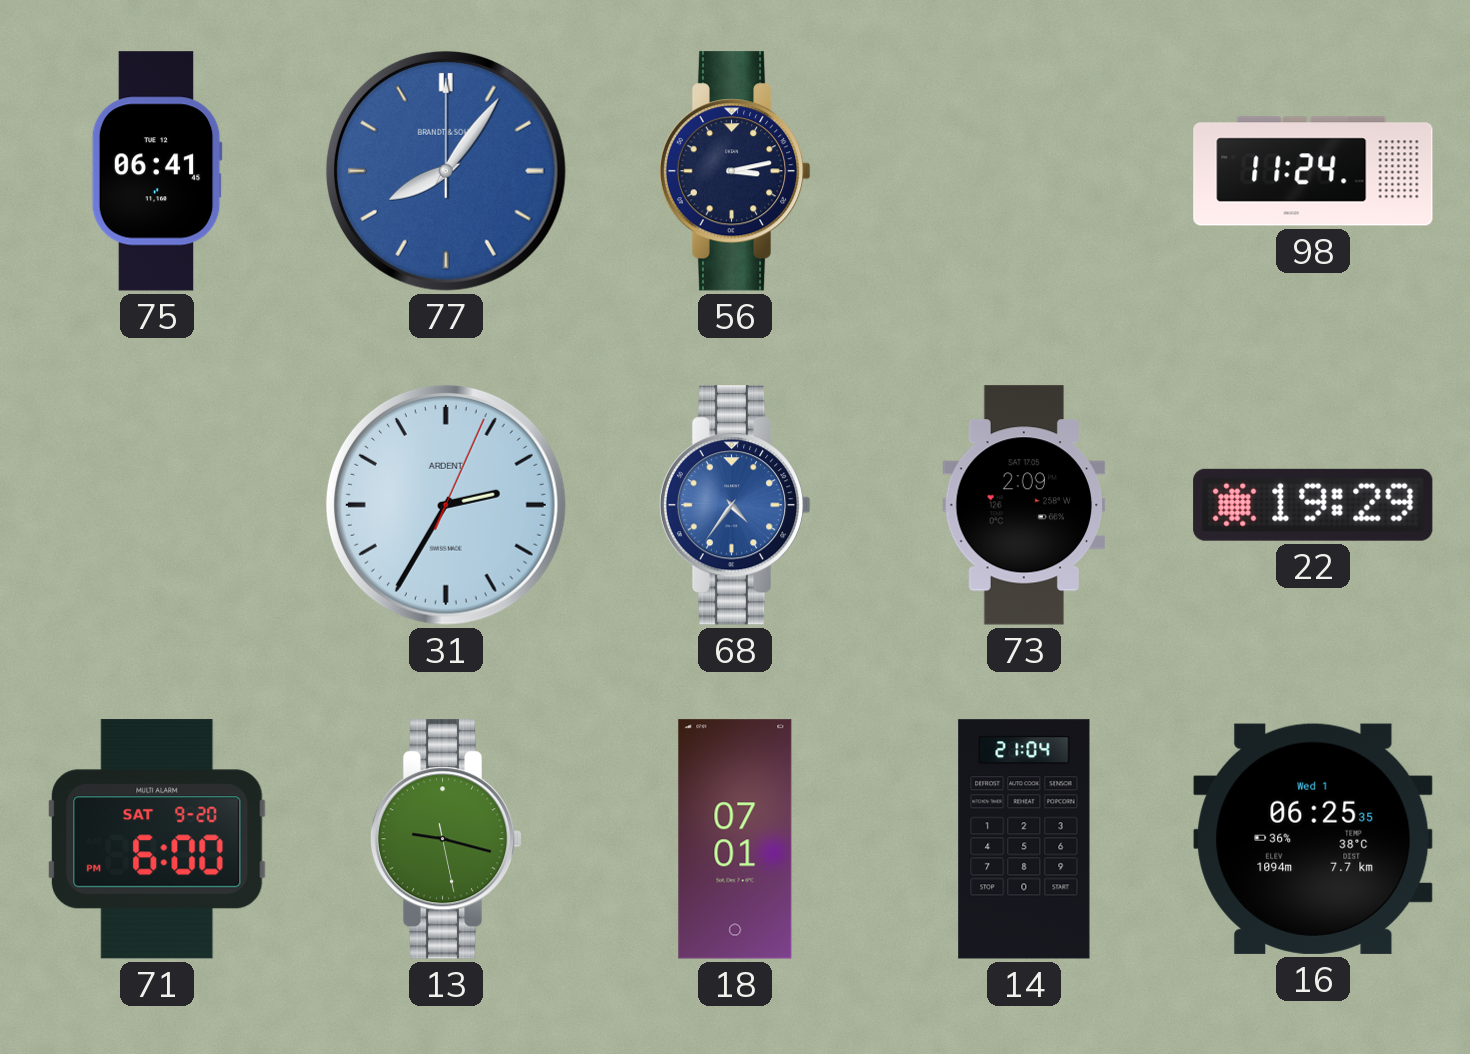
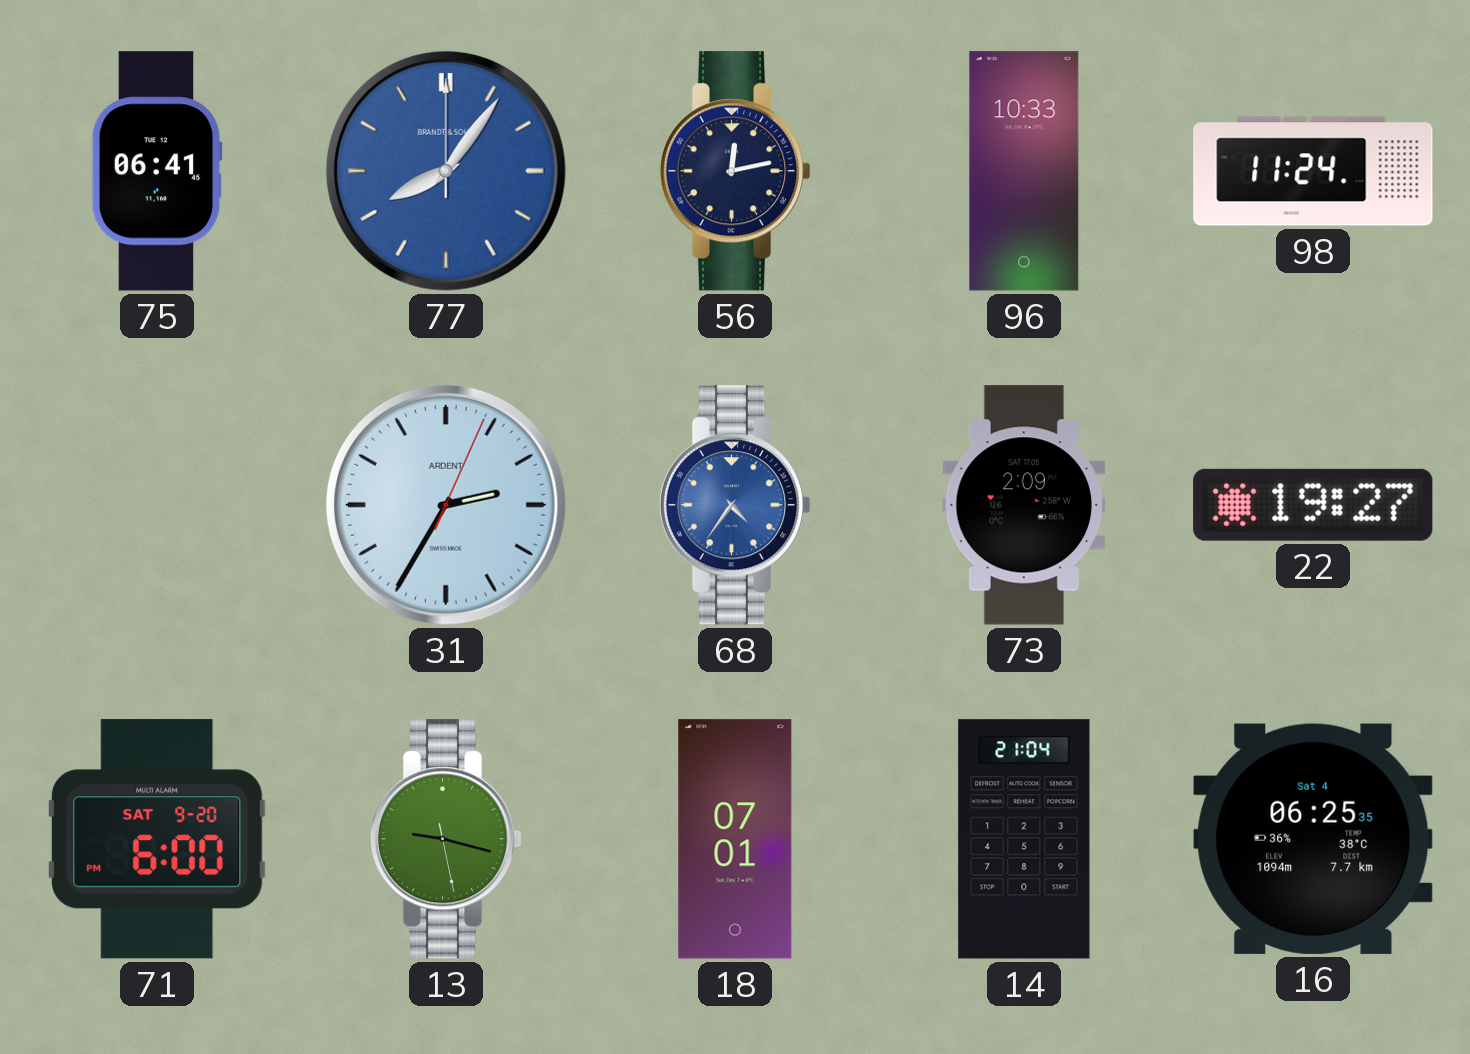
56: 3:13 -> 12:13
96: none -> 10:33
22: 19:29 -> 19:27
16 date: Wed 1 -> Sat 4
